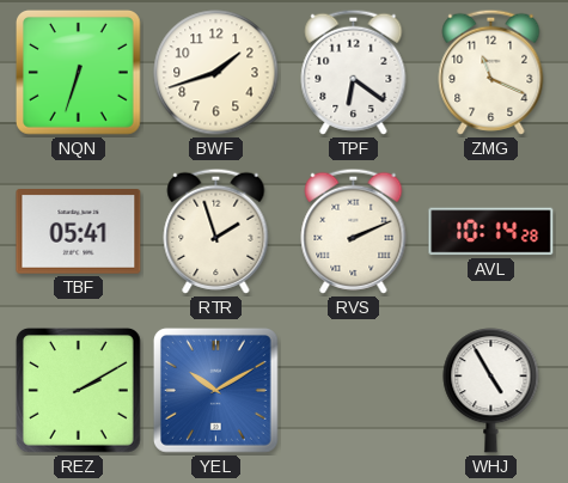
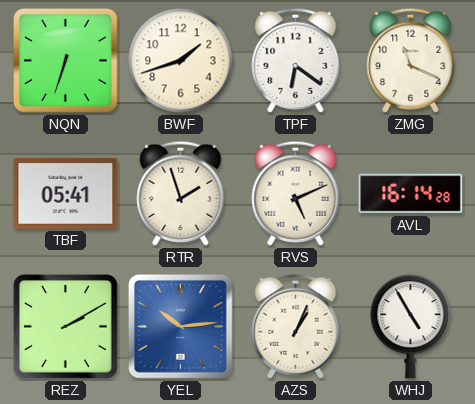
RVS: 2:11 -> 5:11
AVL: 10:14 -> 16:14
YEL: 10:10 -> 10:14
AZS: none -> 1:04
